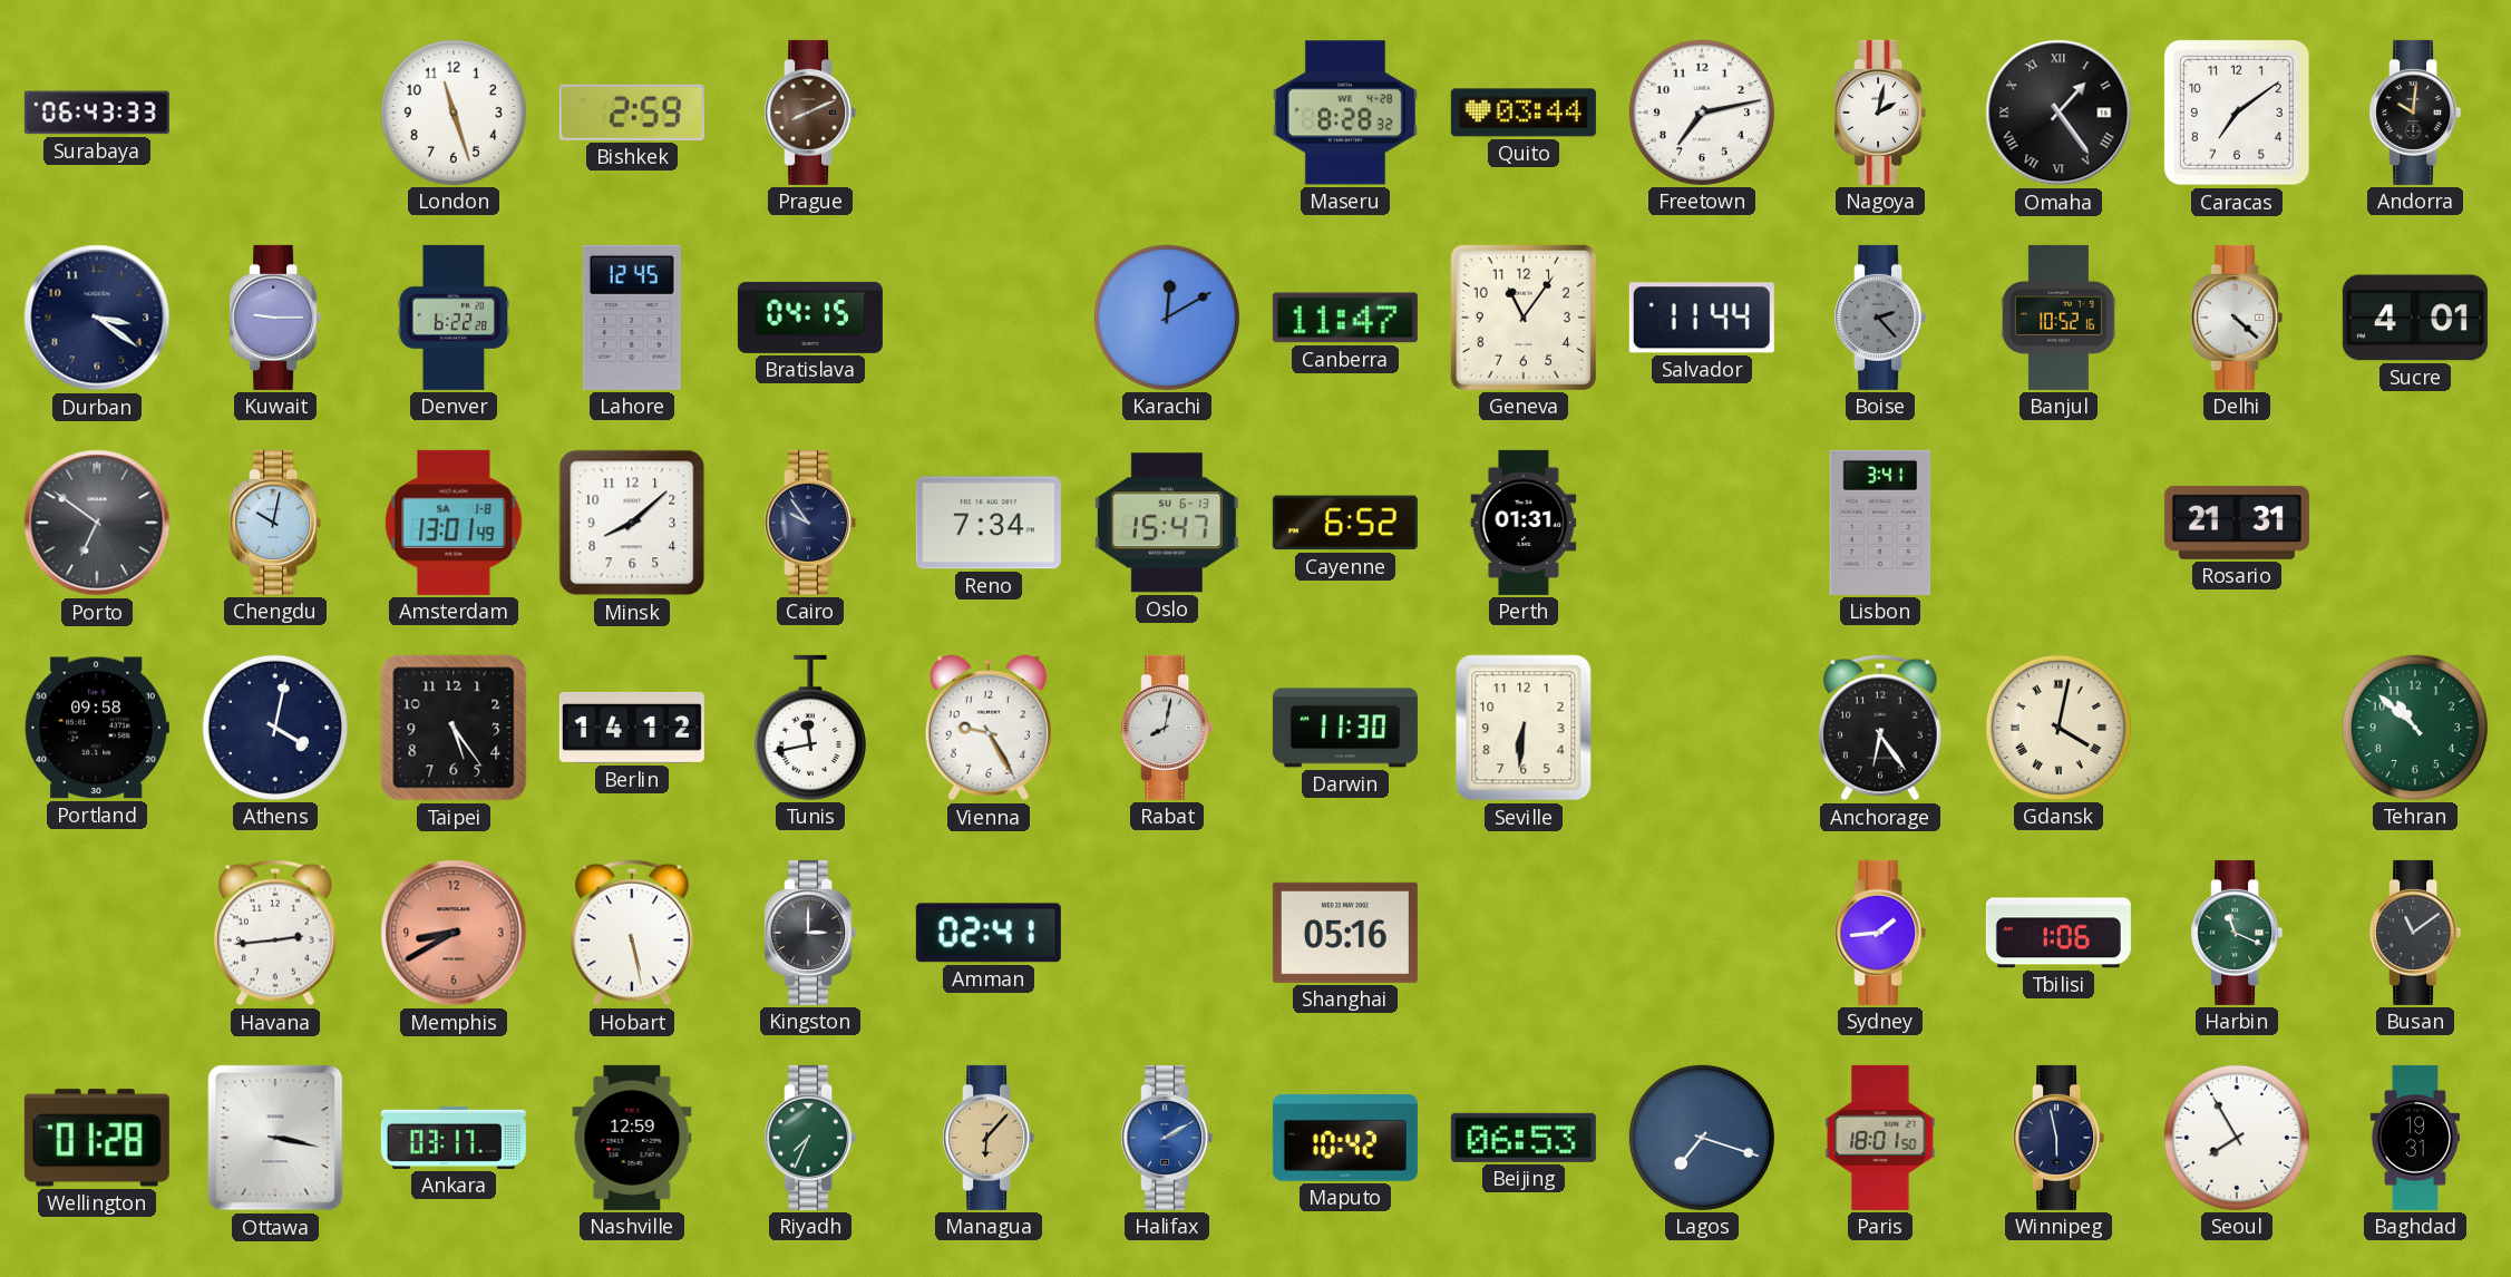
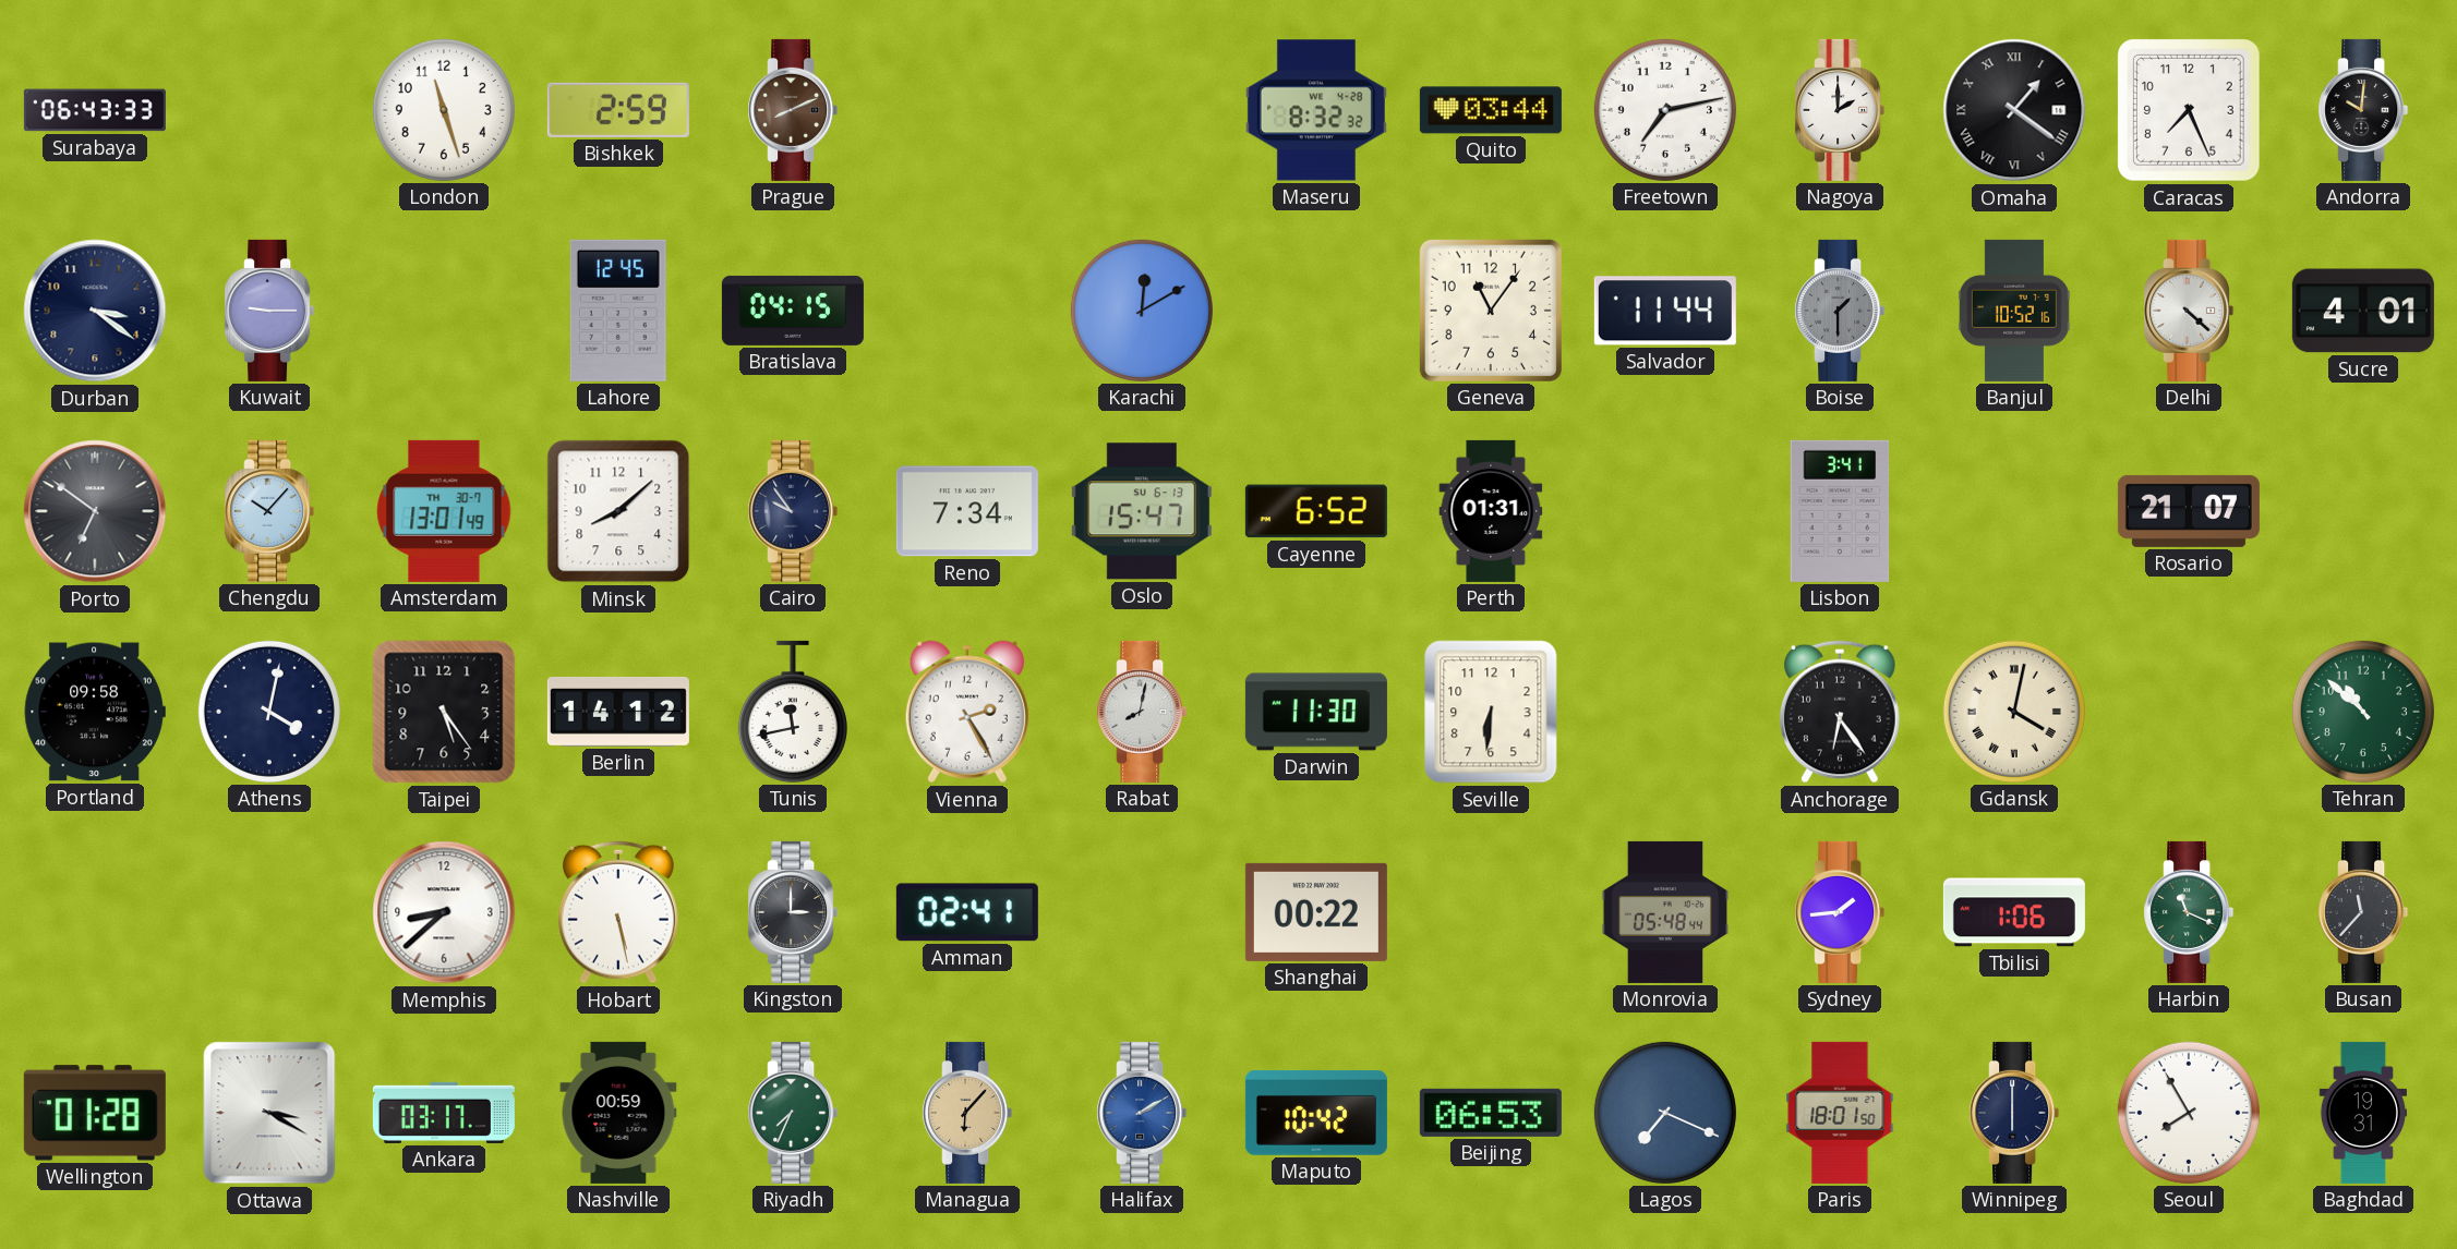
Maseru: 8:28 -> 8:32
Nagoya: 2:02 -> 2:00
Omaha: 1:24 -> 1:21
Caracas: 7:09 -> 7:26
Denver: 6:22 -> none
Canberra: 11:47 -> none
Boise: 2:23 -> 1:30
Chengdu: 10:02 -> 10:07
Amsterdam date: SA 1-8 -> TH 30-7
Rosario: 21:31 -> 21:07
Vienna: 9:25 -> 2:25
Havana: 2:44 -> none
Memphis: 8:40 -> 8:38
Memphis dial: salmon -> white
Shanghai: 05:16 -> 00:22
Monrovia: none -> 05:48
Busan: 11:09 -> 11:37
Ottawa: 3:17 -> 3:20
Nashville: 12:59 -> 00:59
Lagos: 7:18 -> 7:19
Winnipeg: 5:58 -> 6:00
